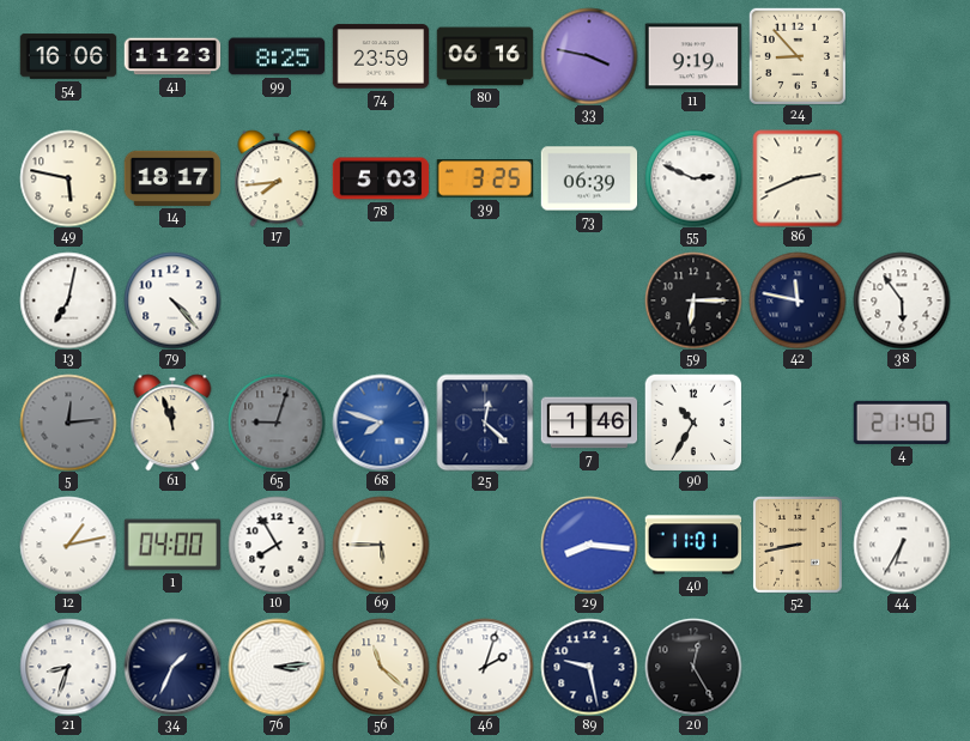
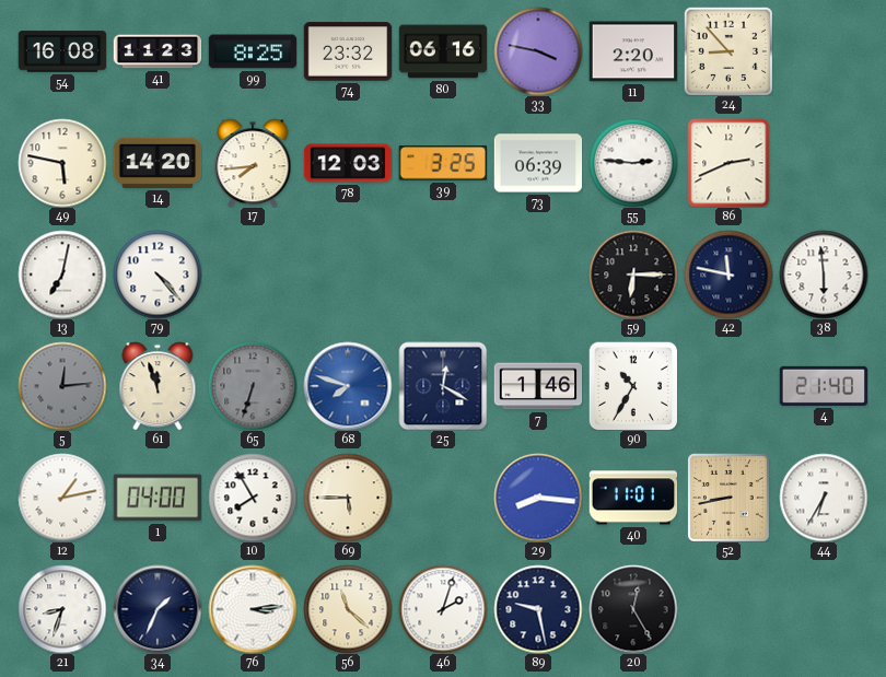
54: 16:06 -> 16:08
74: 23:59 -> 23:32
11: 9:19 -> 2:20
14: 18:17 -> 14:20
78: 5:03 -> 12:03
55: 2:49 -> 2:46
38: 5:54 -> 5:59
65: 9:03 -> 6:33
25: 12:22 -> 12:20
